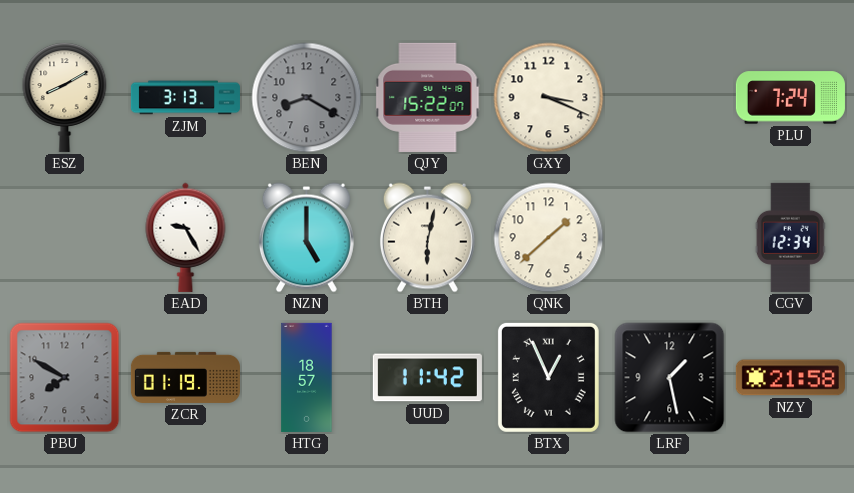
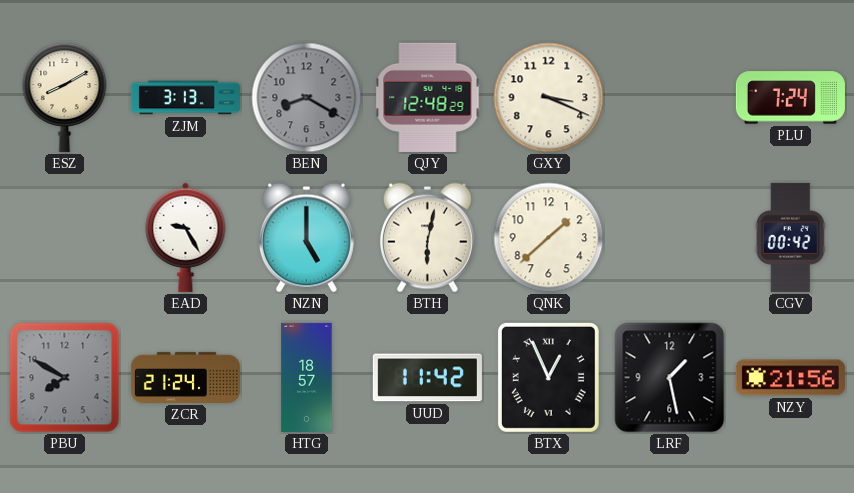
QJY: 15:22 -> 12:48
CGV: 12:34 -> 00:42
ZCR: 01:19 -> 21:24
NZY: 21:58 -> 21:56
